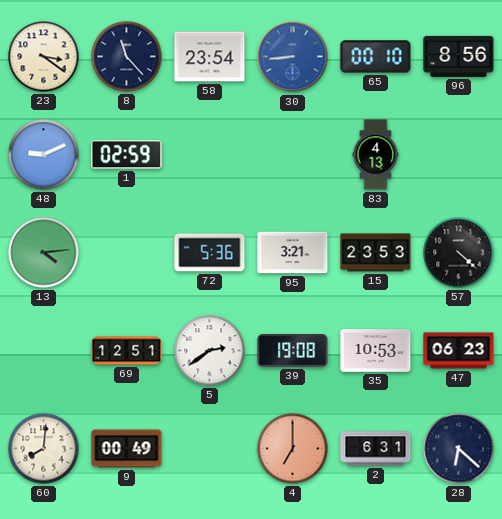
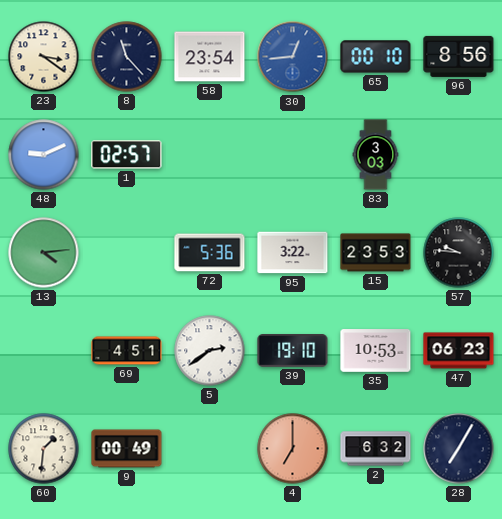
30: 8:44 -> 12:44
1: 02:59 -> 02:57
83: 4:13 -> 3:03
95: 3:21 -> 3:22
57: 4:22 -> 9:46
69: 12:51 -> 4:51
39: 19:08 -> 19:10
60: 8:01 -> 1:31
2: 6:31 -> 6:32
28: 6:22 -> 7:05
